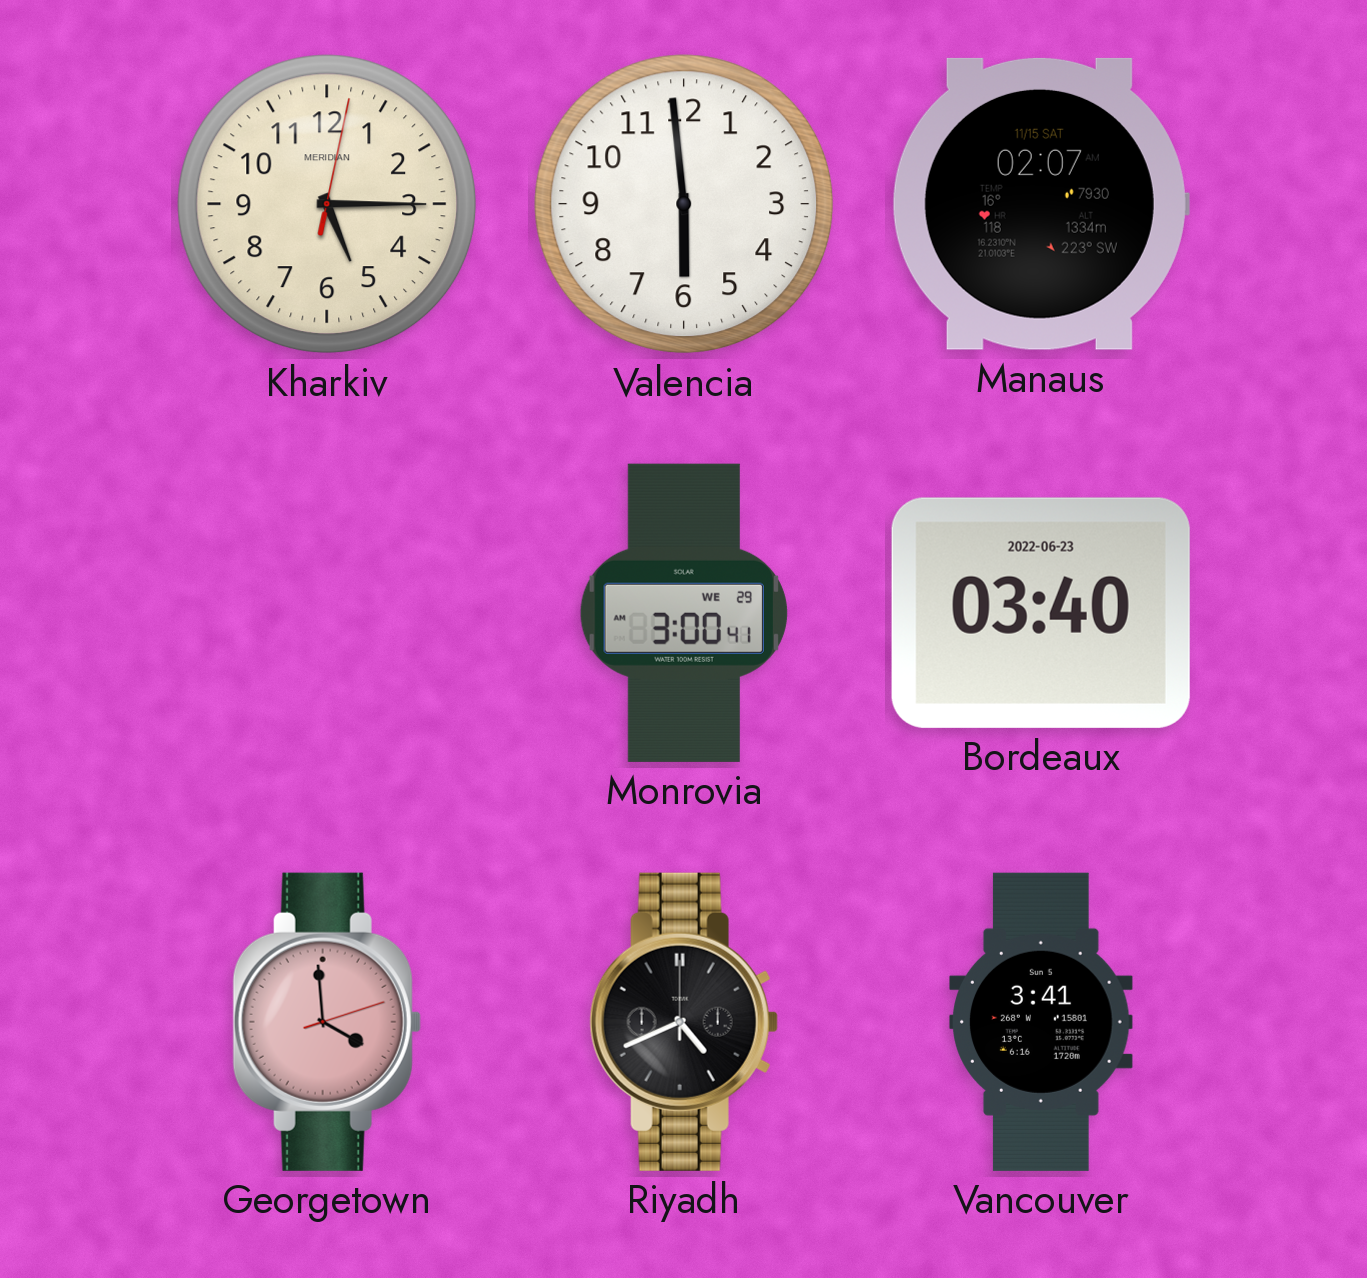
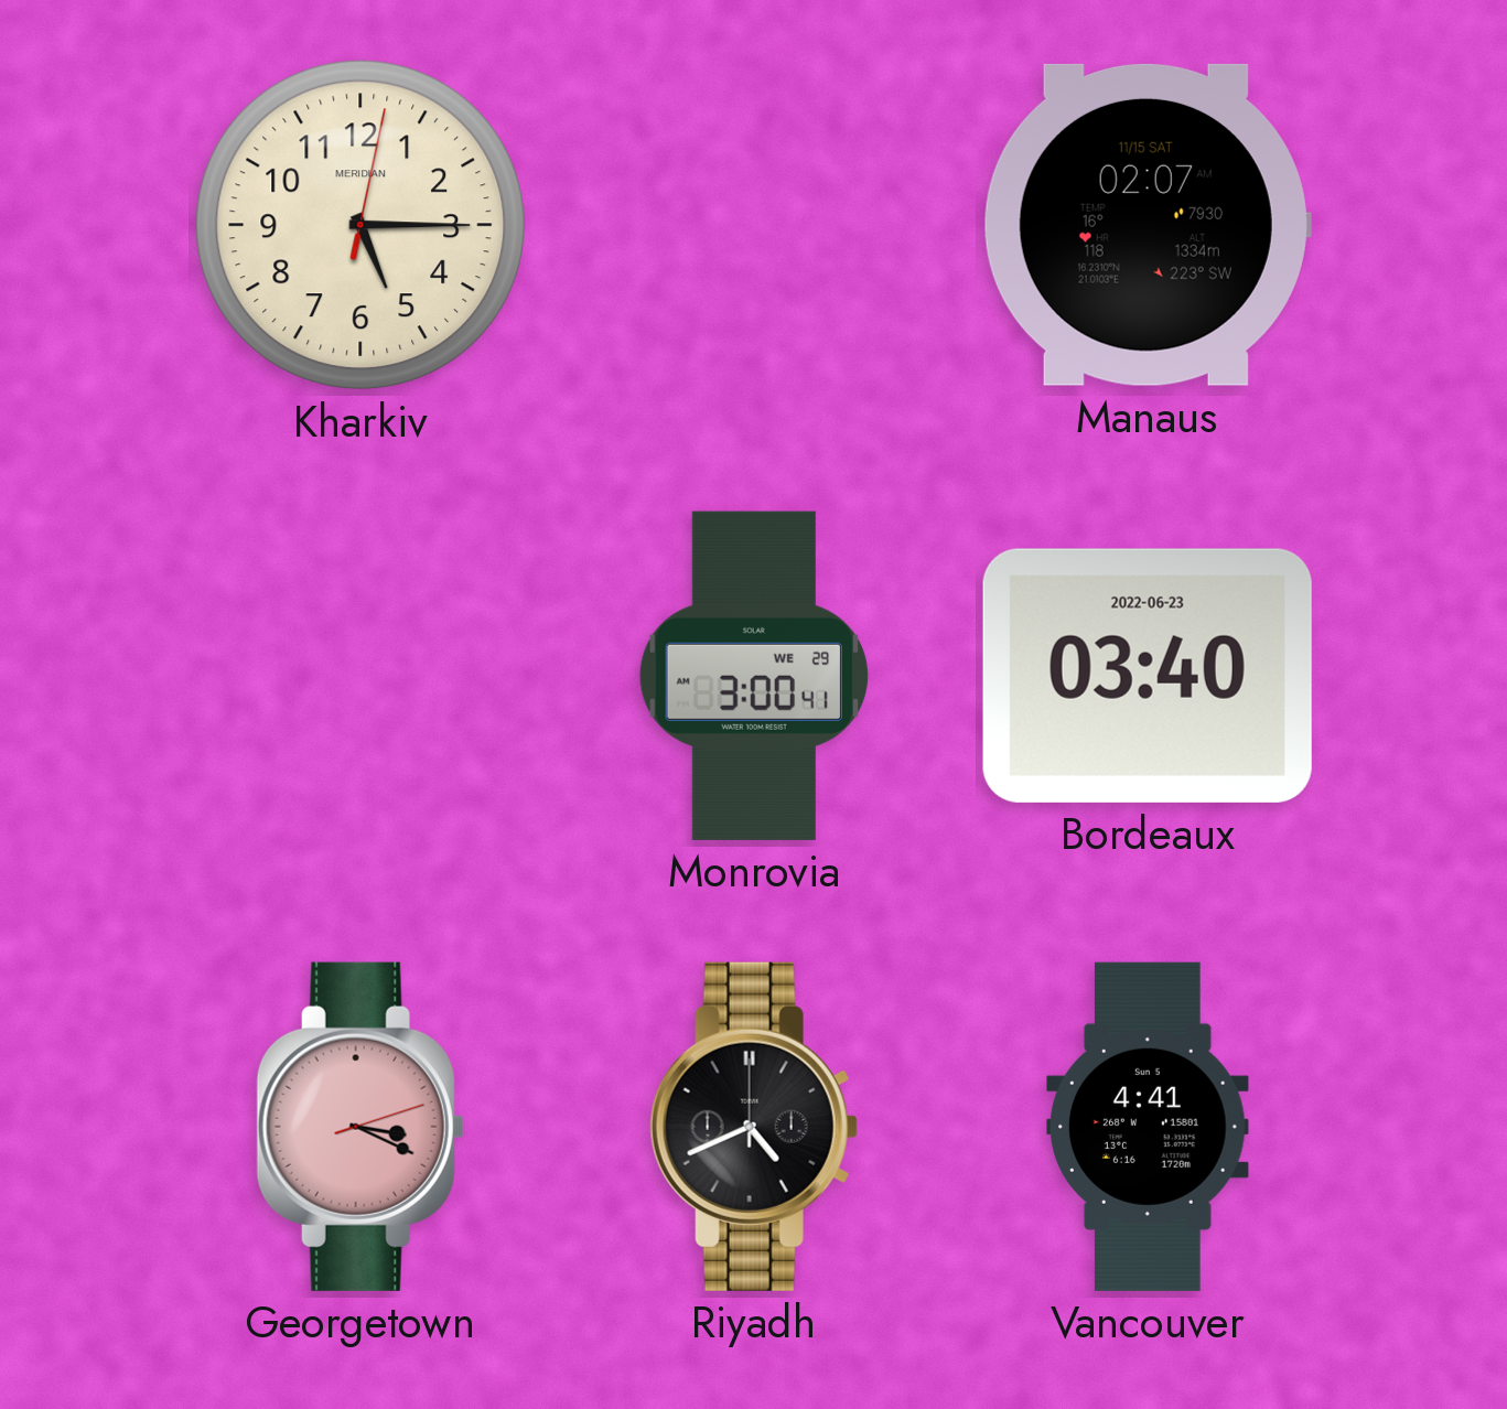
Valencia: 5:59 -> none
Georgetown: 3:59 -> 3:19
Vancouver: 3:41 -> 4:41
